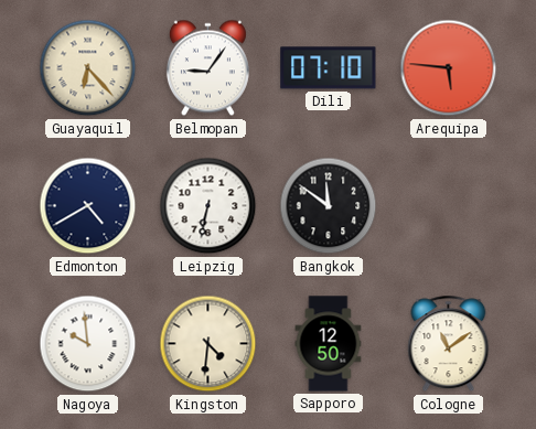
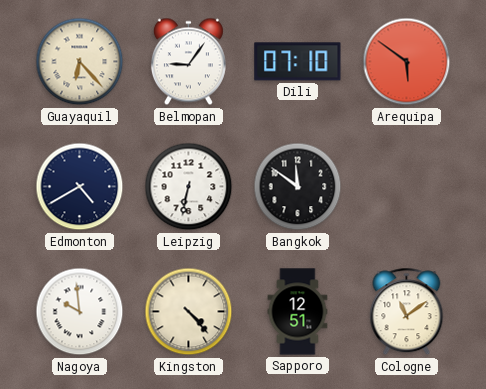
Arequipa: 5:46 -> 5:51
Kingston: 4:31 -> 4:23
Sapporo: 12:50 -> 12:51
